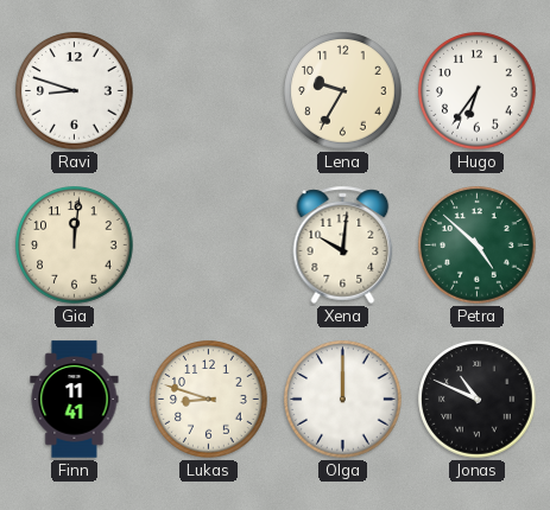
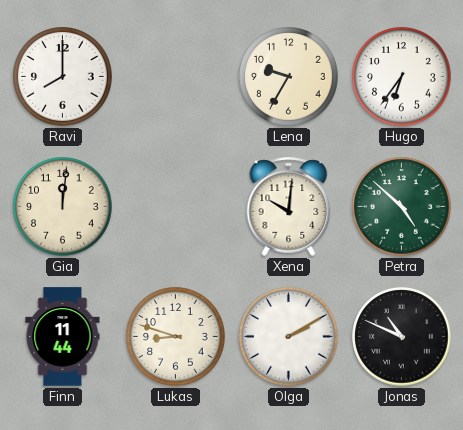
Ravi: 8:48 -> 8:00
Finn: 11:41 -> 11:44
Olga: 12:00 -> 2:10
